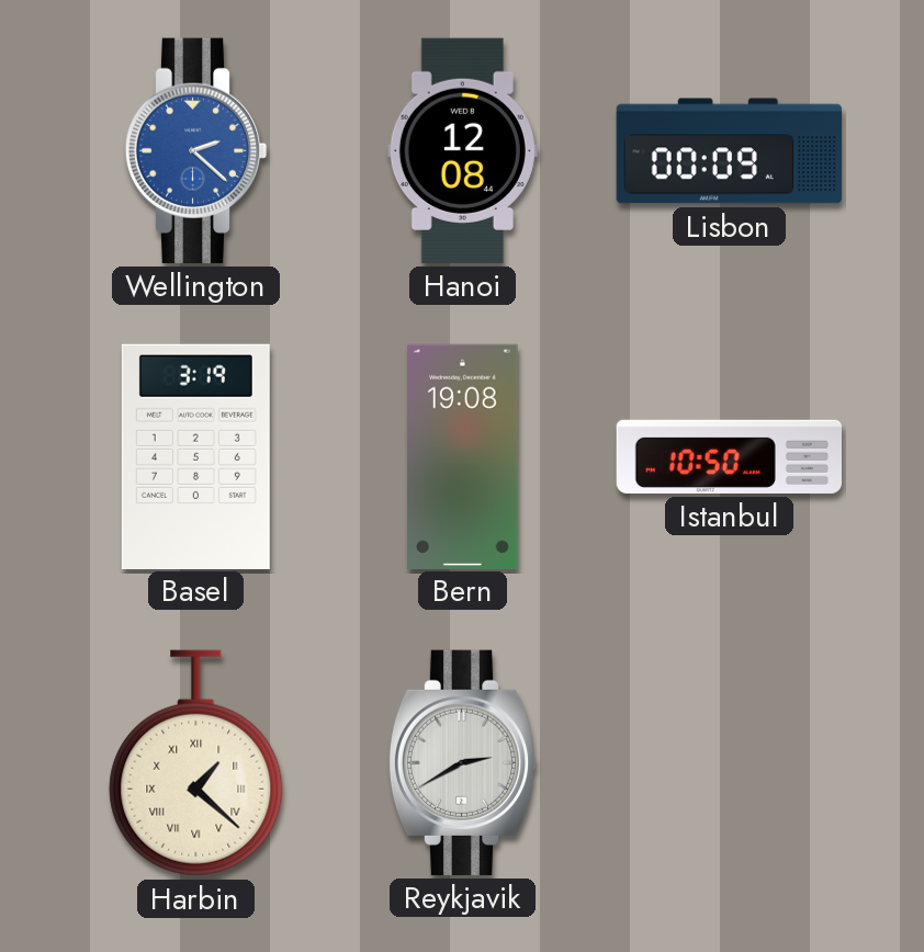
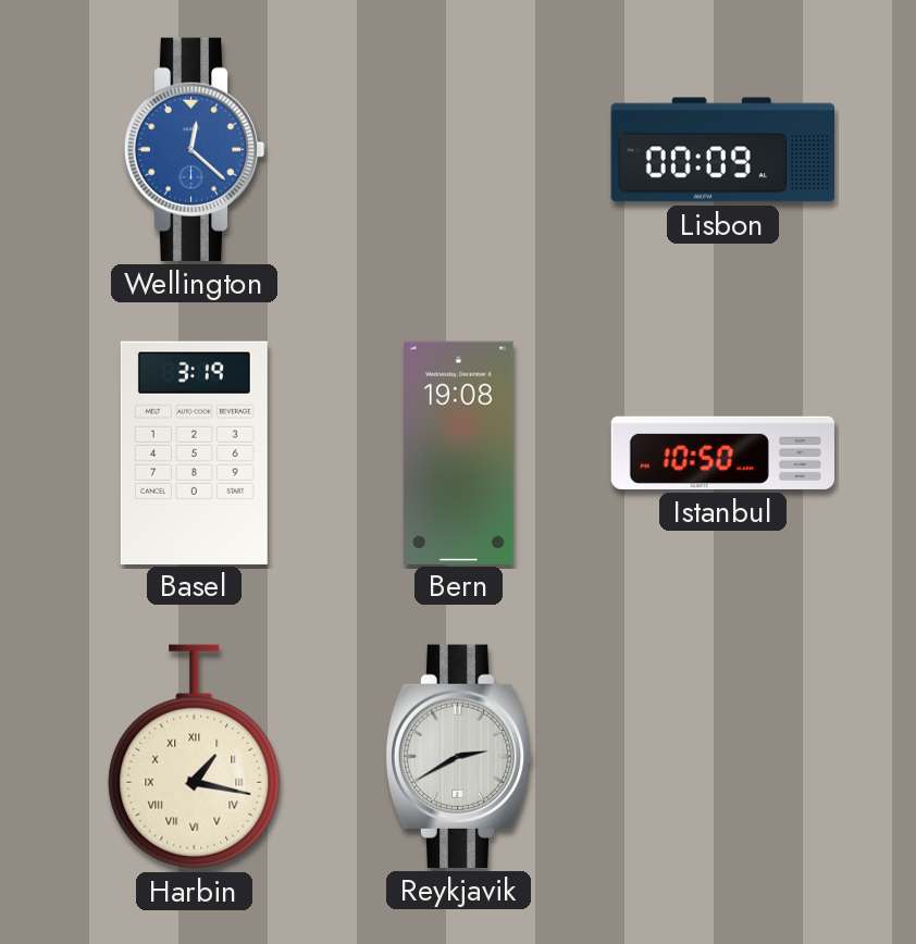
Wellington: 2:22 -> 12:22
Hanoi: 12:08 -> none
Harbin: 1:22 -> 1:17
